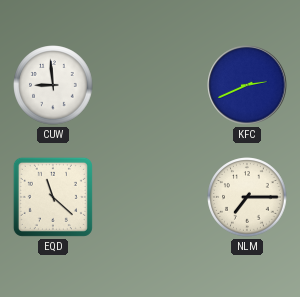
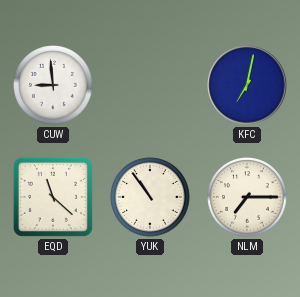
KFC: 2:41 -> 7:02
YUK: none -> 10:54
